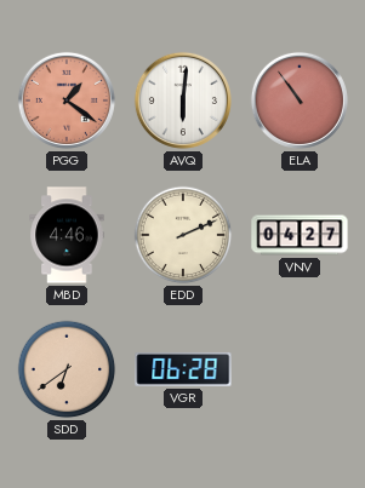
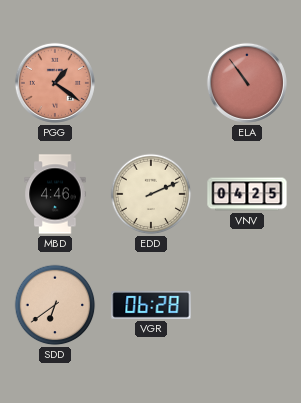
AVQ: 6:01 -> none
VNV: 04:27 -> 04:25
